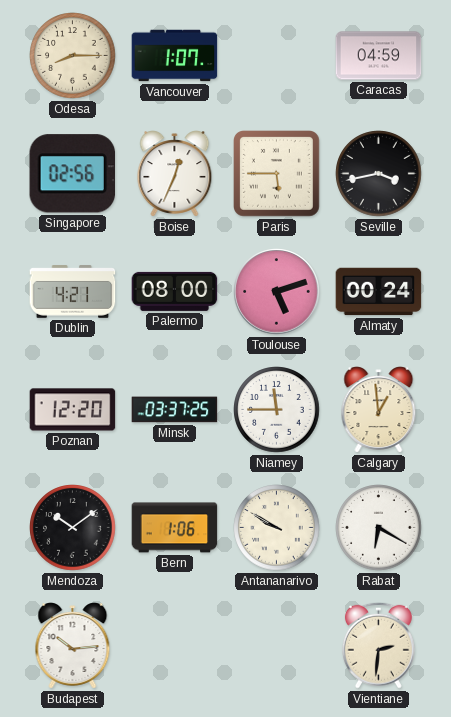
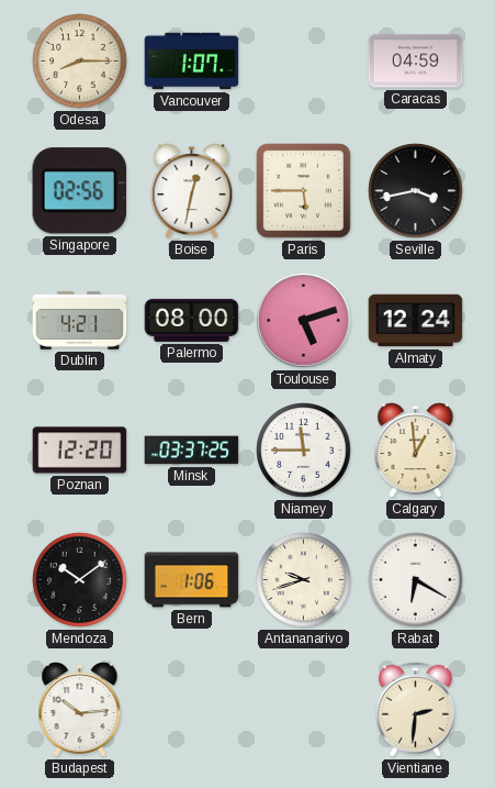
Boise: 12:34 -> 12:32
Almaty: 00:24 -> 12:24
Antananarivo: 9:50 -> 9:42
